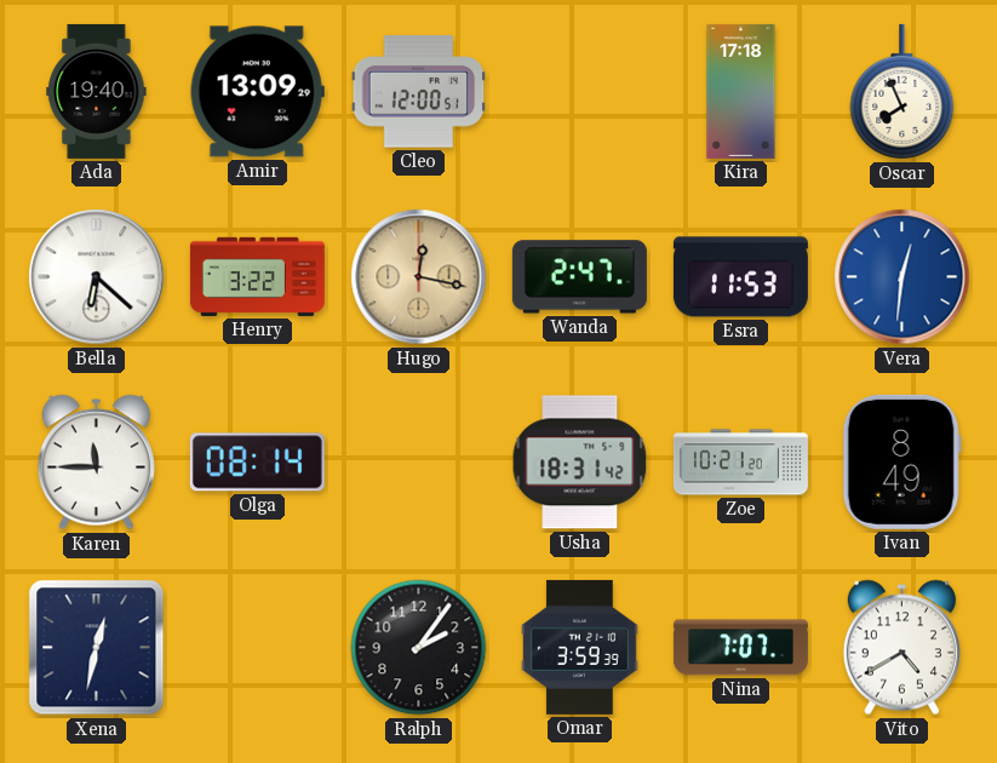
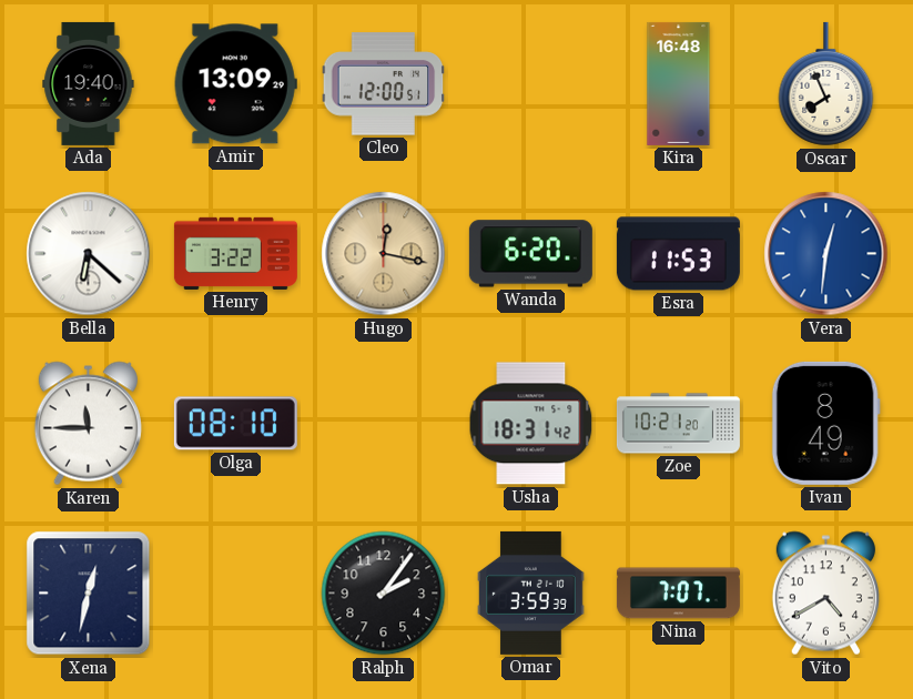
Kira: 17:18 -> 16:48
Wanda: 2:47 -> 6:20
Olga: 08:14 -> 08:10
